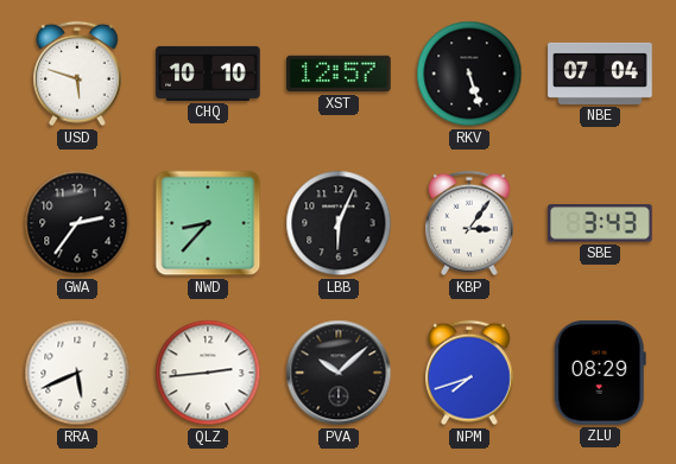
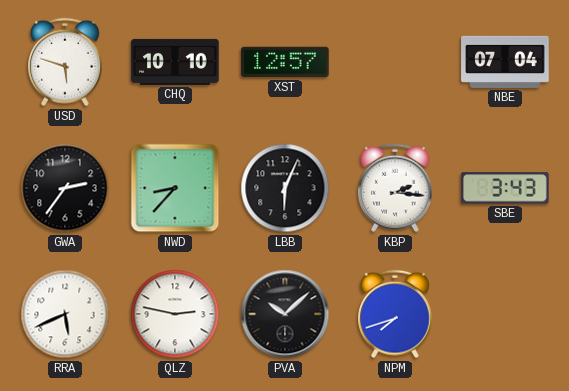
RKV: 5:27 -> none
KBP: 3:06 -> 2:16
QLZ: 2:44 -> 2:47
ZLU: 08:29 -> none
